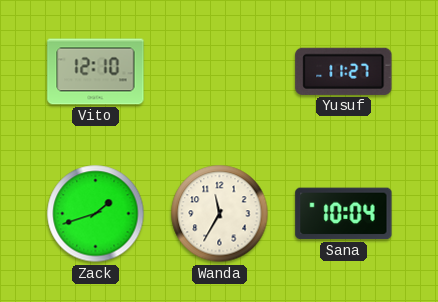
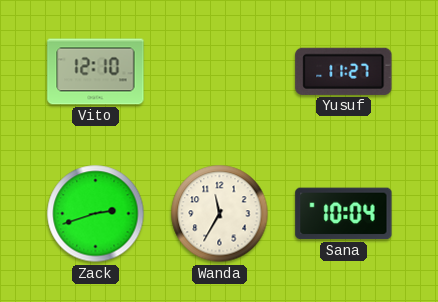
Zack: 1:42 -> 2:42
